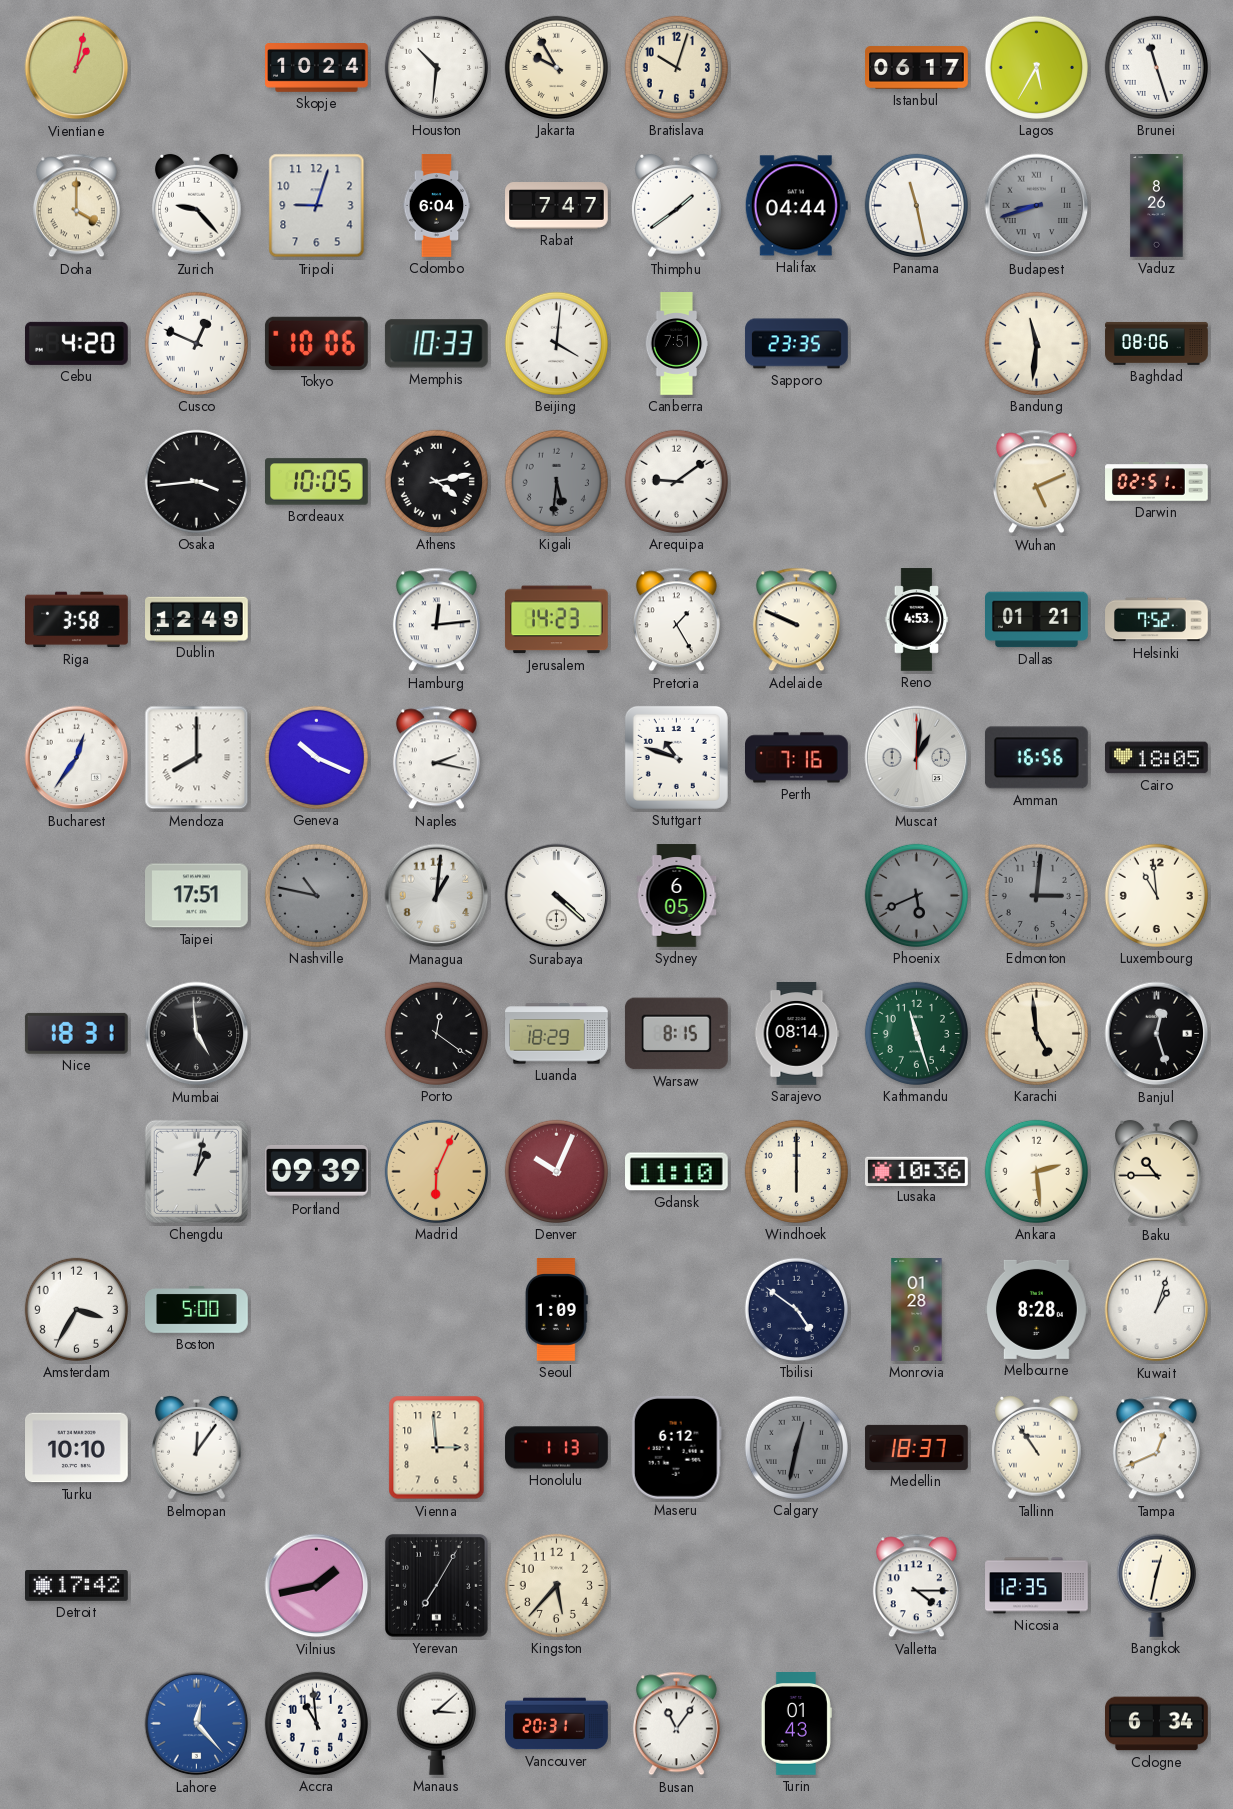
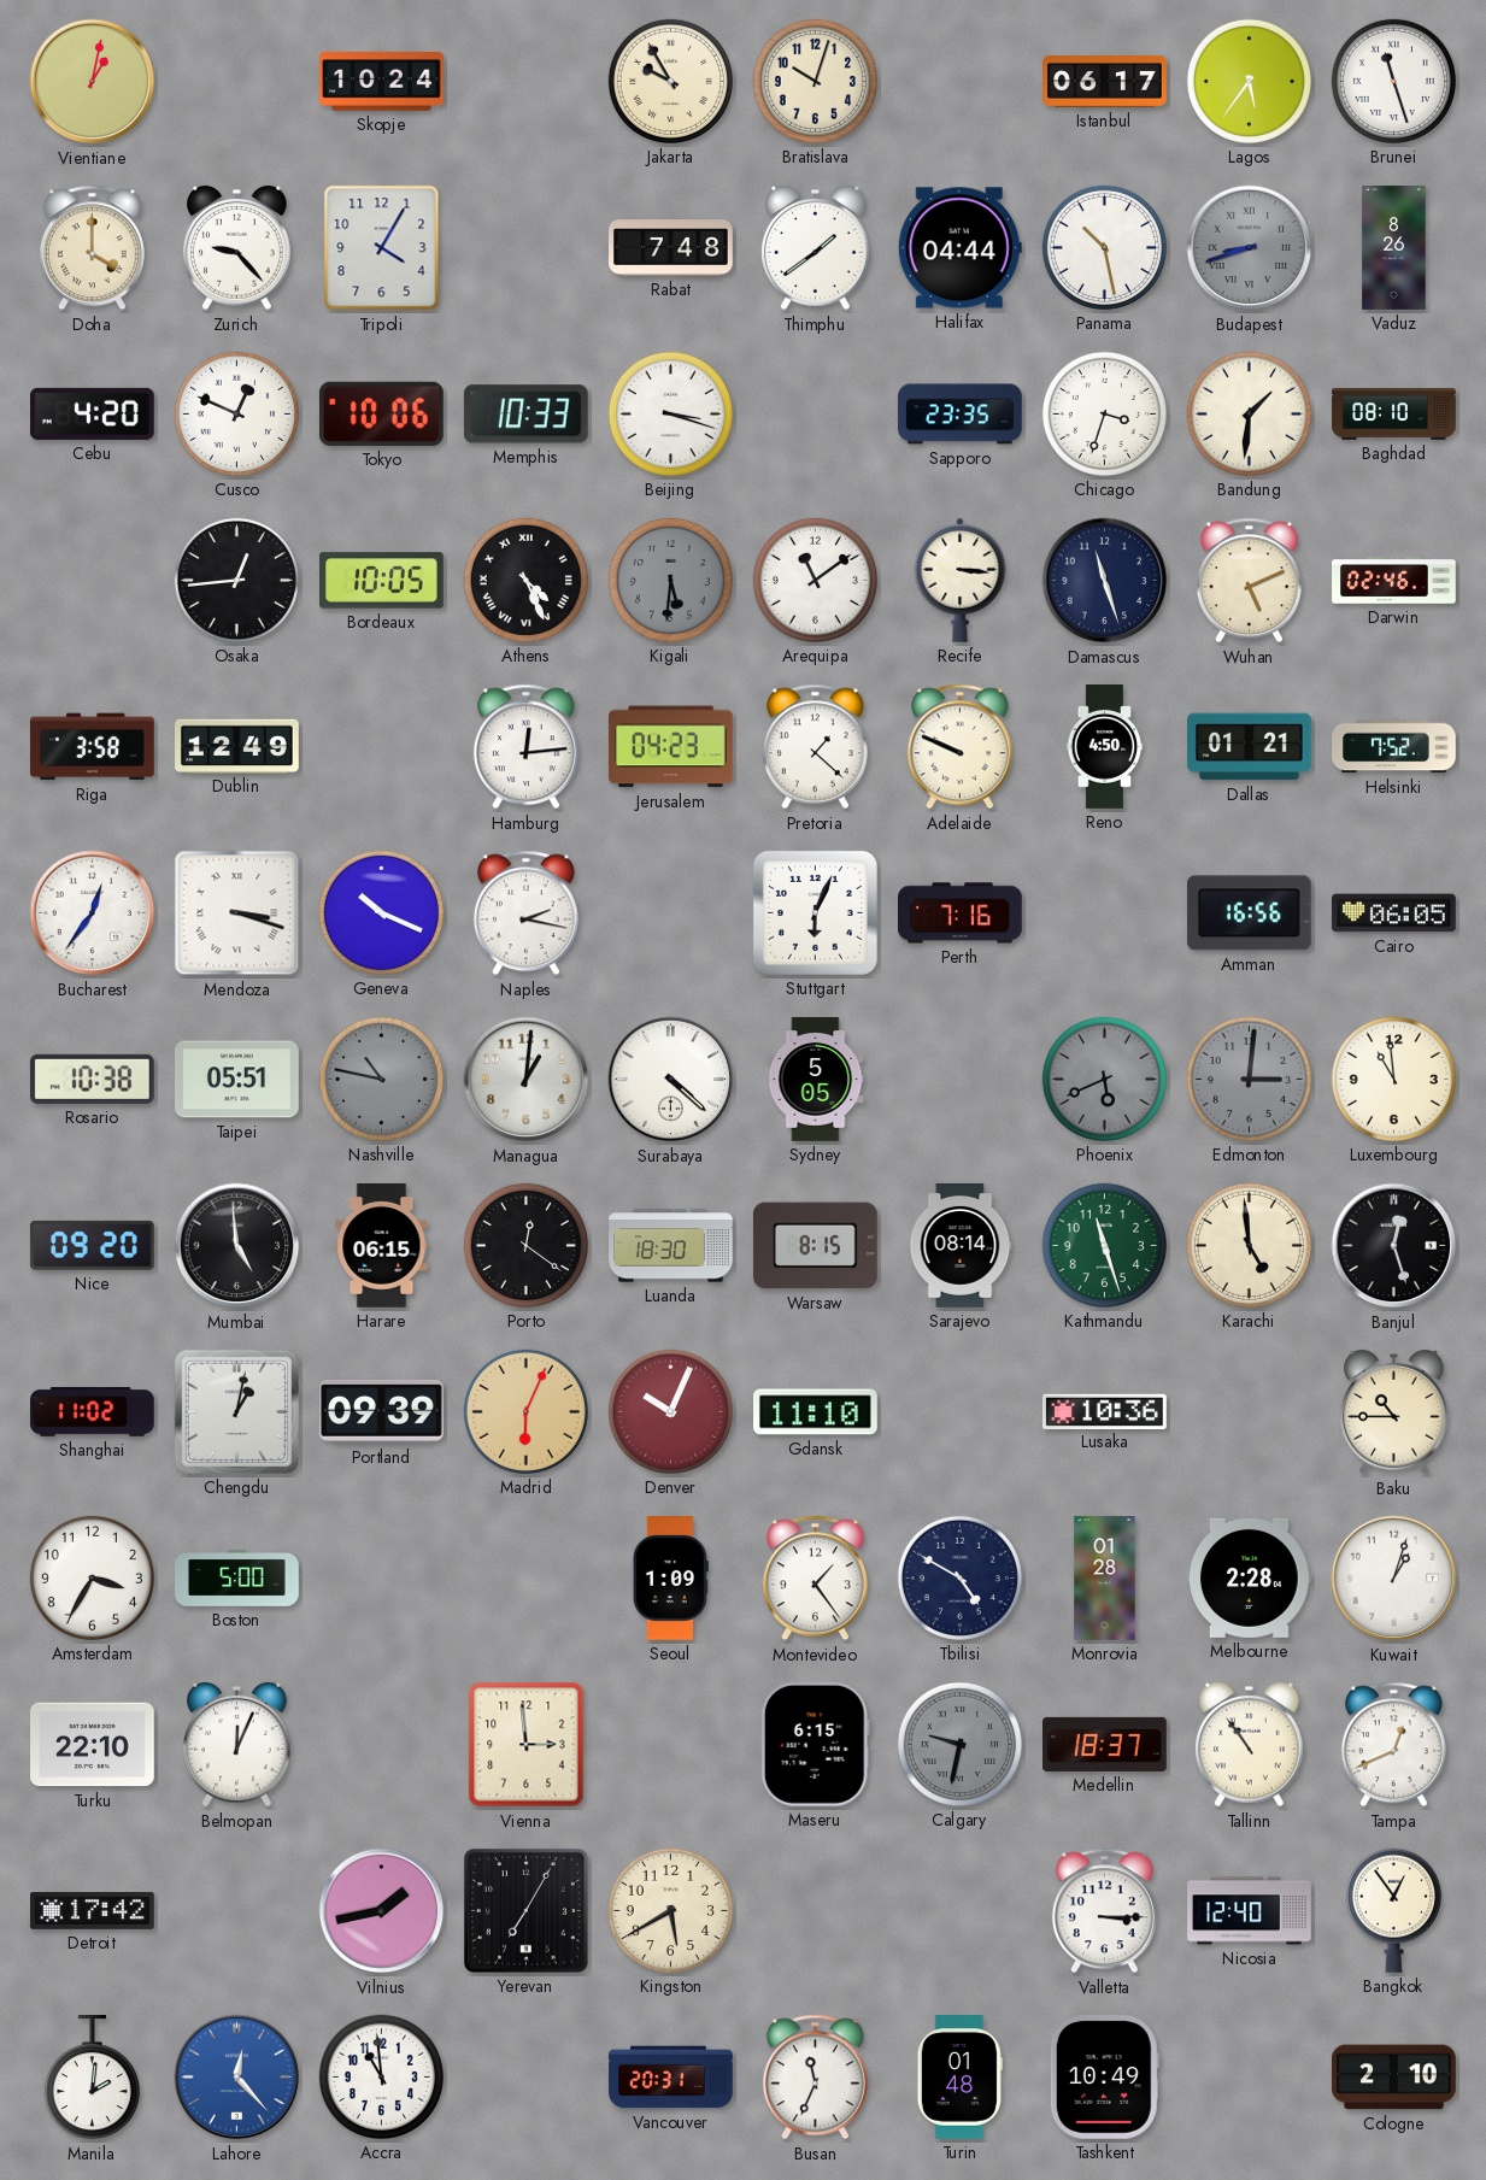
Houston: 10:31 -> none
Lagos: 5:35 -> 5:36
Tripoli: 9:03 -> 4:05
Colombo: 6:04 -> none
Rabat: 7:47 -> 7:48
Panama: 11:28 -> 10:28
Beijing: 4:01 -> 3:18
Canberra: 7:51 -> none
Chicago: none -> 3:33
Bandung: 11:31 -> 1:31
Baghdad: 08:06 -> 08:10
Osaka: 3:44 -> 12:44
Athens: 4:13 -> 4:26
Arequipa: 9:09 -> 11:09
Recife: none -> 3:16
Damascus: none -> 11:27
Darwin: 02:51 -> 02:46
Jerusalem: 14:23 -> 04:23
Pretoria: 1:25 -> 1:22
Reno: 4:53 -> 4:50
Mendoza: 8:00 -> 3:18
Stuttgart: 10:48 -> 6:04
Muscat: 1:01 -> none
Cairo: 18:05 -> 06:05
Rosario: none -> 10:38
Taipei: 17:51 -> 05:51
Sydney: 6:05 -> 5:05
Nice: 18:31 -> 09:20
Harare: none -> 06:15
Luanda: 18:29 -> 18:30
Shanghai: none -> 11:02
Windhoek: 6:00 -> none
Ankara: 2:29 -> none
Montevideo: none -> 1:24
Tbilisi: 4:51 -> 4:50
Melbourne: 8:28 -> 2:28
Turku: 10:10 -> 22:10
Belmopan: 12:06 -> 12:04
Honolulu: 1:13 -> none
Maseru: 6:12 -> 6:15
Calgary: 12:32 -> 9:32
Kingston: 5:37 -> 5:40
Valletta: 4:15 -> 3:15
Nicosia: 12:35 -> 12:40
Bangkok: 12:32 -> 12:54
Manila: none -> 2:01
Manaus: 3:08 -> none
Busan: 11:06 -> 11:34
Turin: 01:43 -> 01:48
Tashkent: none -> 10:49
Cologne: 6:34 -> 2:10
